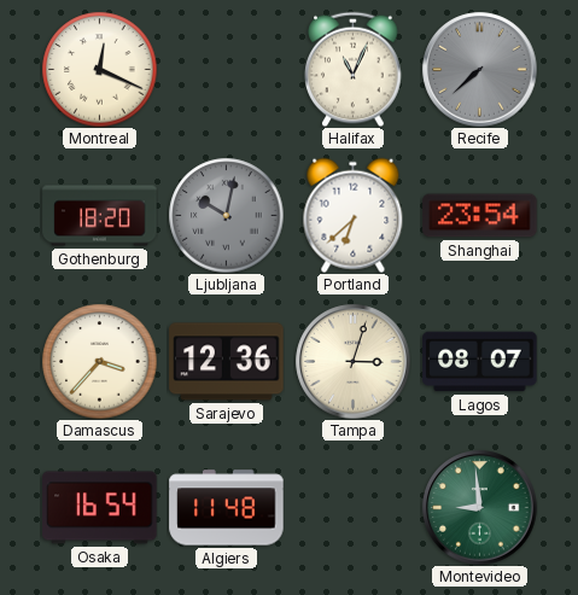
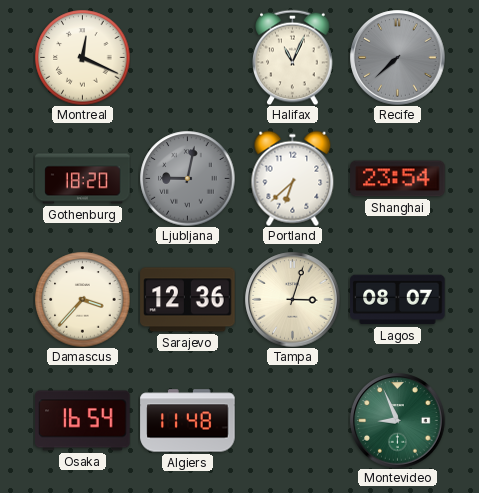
Ljubljana: 10:02 -> 9:02
Montevideo: 8:59 -> 8:56
